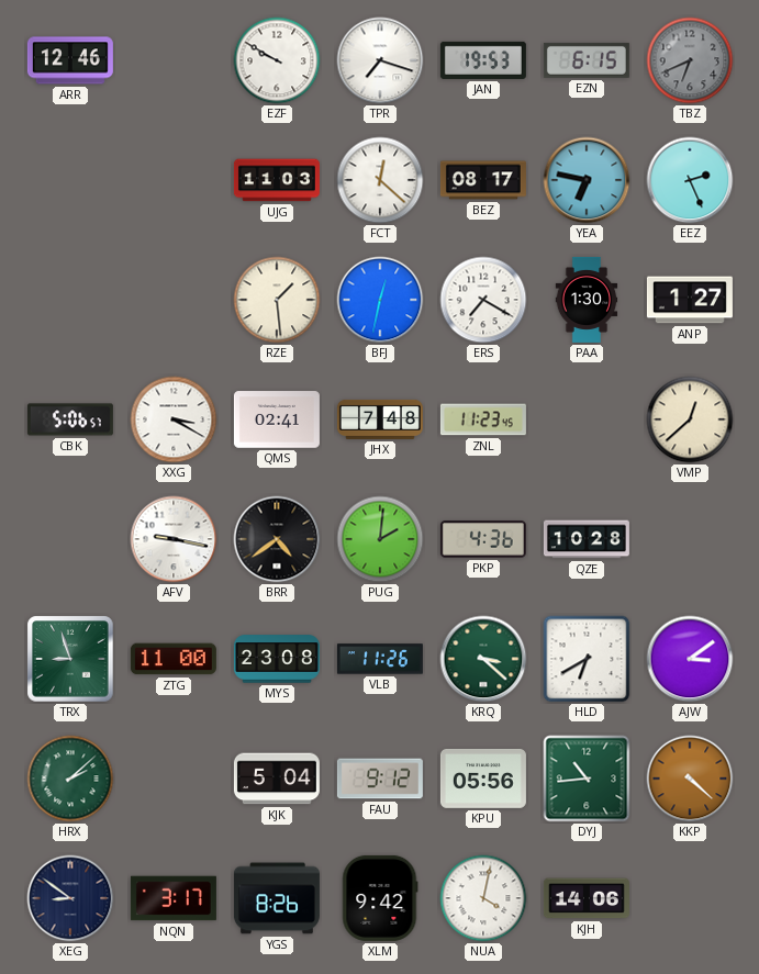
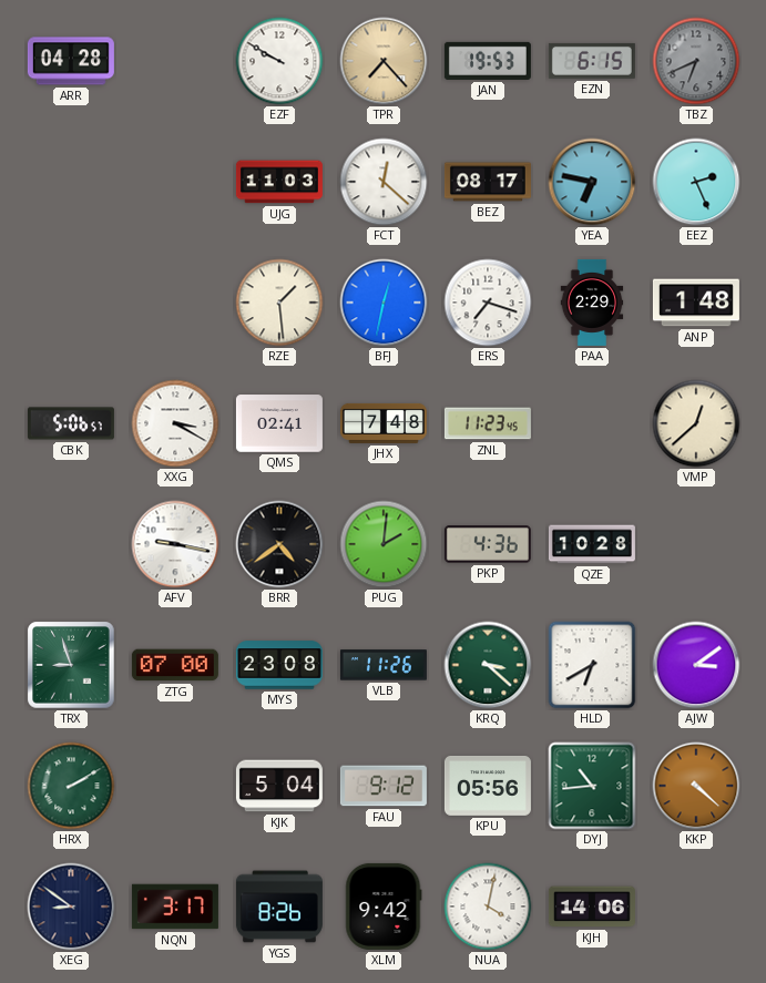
ARR: 12:46 -> 04:28
TPR: 7:18 -> 7:23
TPR dial: white -> champagne
ERS: 7:20 -> 7:18
PAA: 1:30 -> 2:29
ANP: 1:27 -> 1:48
ZTG: 11:00 -> 07:00
HRX: 2:08 -> 2:10
